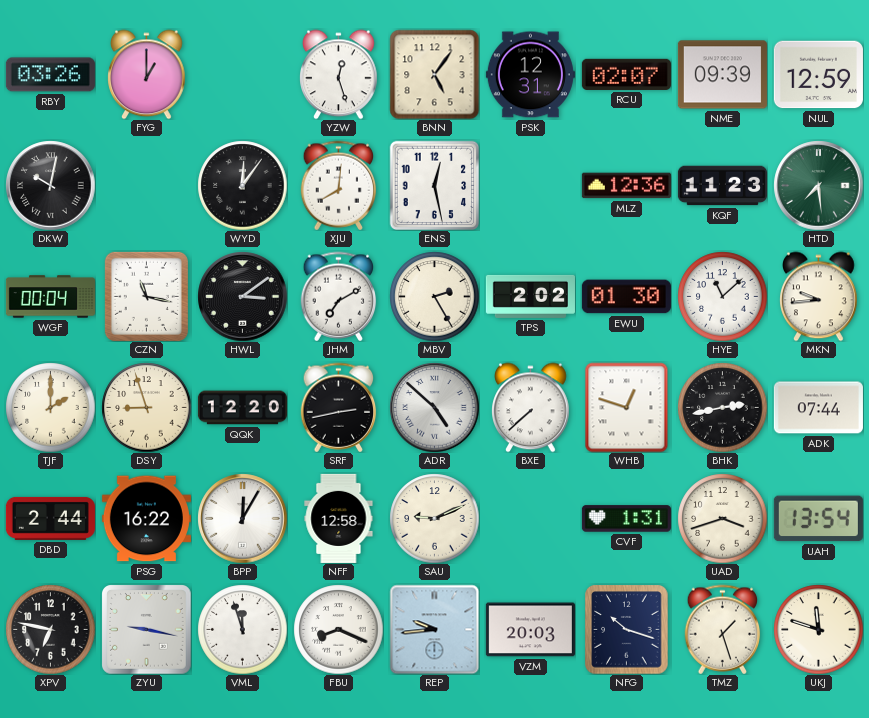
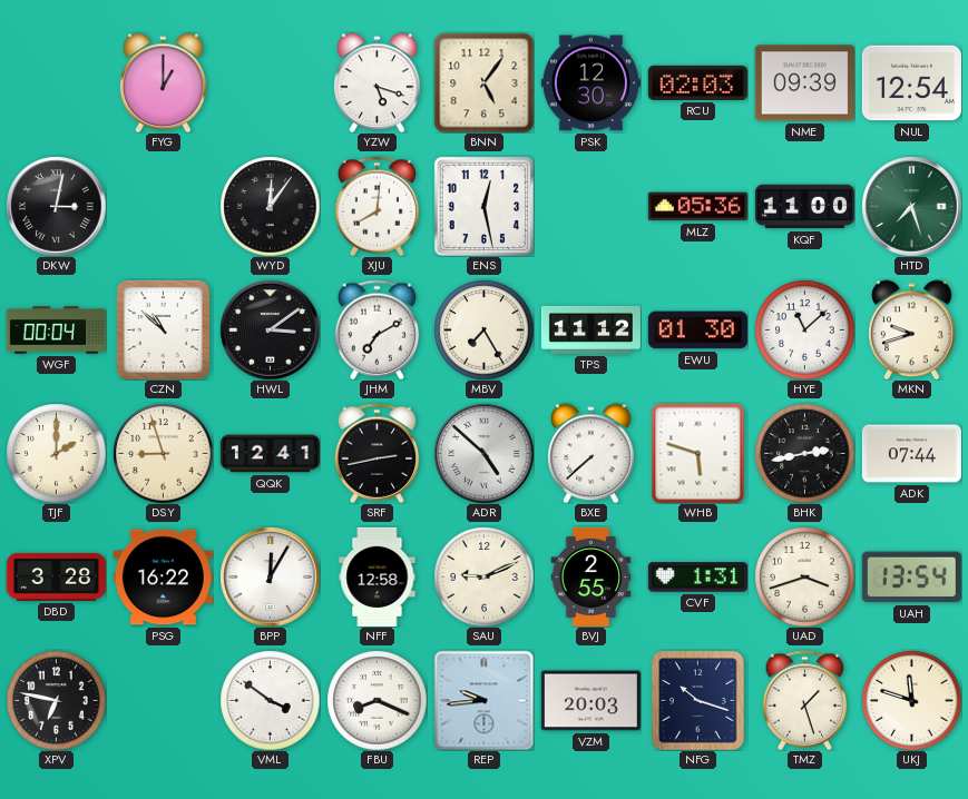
RBY: 03:26 -> none
YZW: 12:27 -> 5:18
PSK: 12:31 -> 12:30
RCU: 02:07 -> 02:03
NUL: 12:59 -> 12:54
DKW: 10:02 -> 3:02
MLZ: 12:36 -> 05:36
KQF: 11:23 -> 11:00
HTD: 7:29 -> 7:27
CZN: 11:17 -> 10:52
MBV: 2:25 -> 7:25
TPS: 2:02 -> 11:12
MKN: 9:44 -> 9:42
QQK: 12:20 -> 12:41
WHB: 12:48 -> 5:48
DBD: 2:44 -> 3:28
BVJ: none -> 2:55
ZYU: 9:17 -> none
VML: 11:57 -> 3:51
